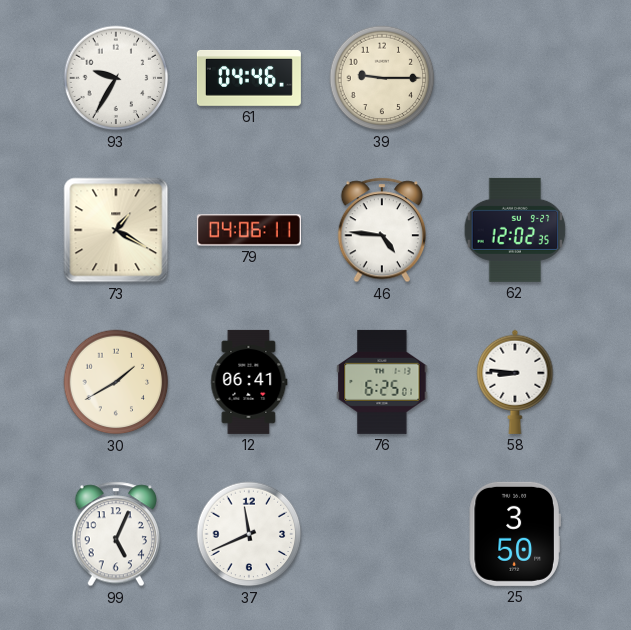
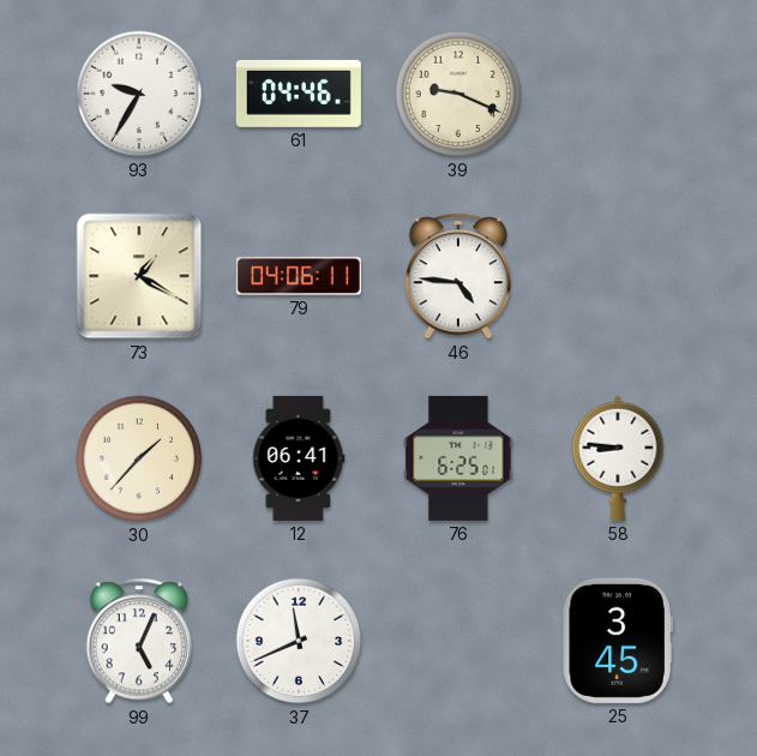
39: 9:15 -> 9:19
62: 12:02 -> none
30: 1:40 -> 1:37
25: 3:50 -> 3:45
